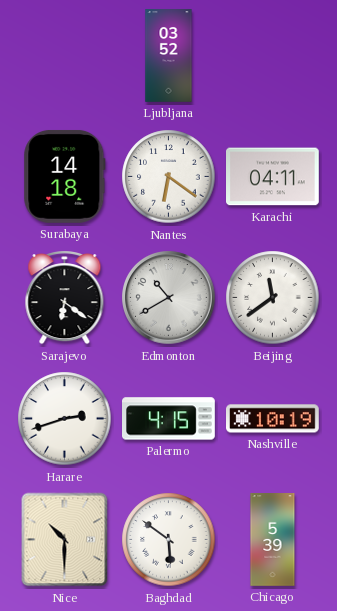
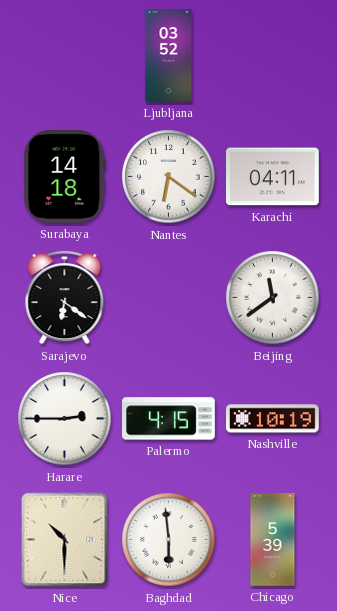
Edmonton: 10:40 -> none
Harare: 2:42 -> 2:45
Baghdad: 5:51 -> 5:59
